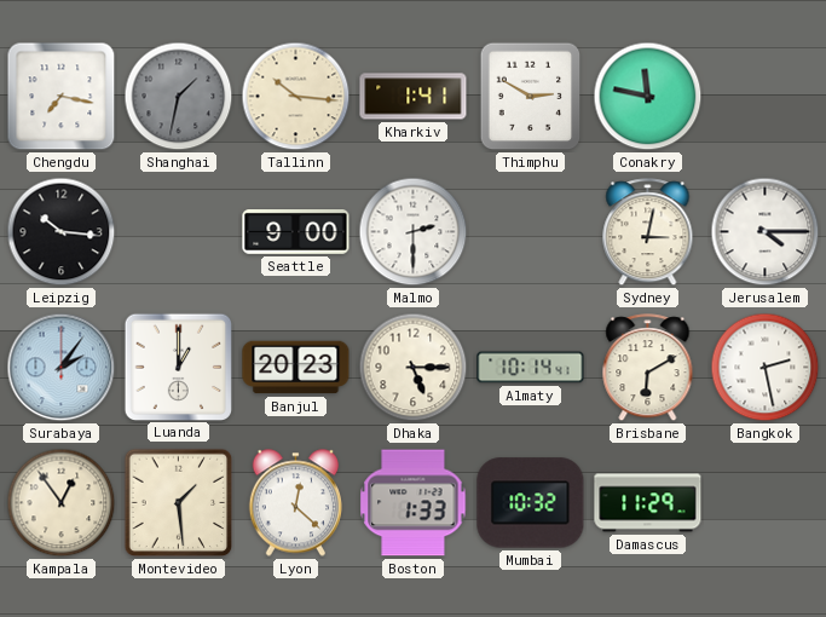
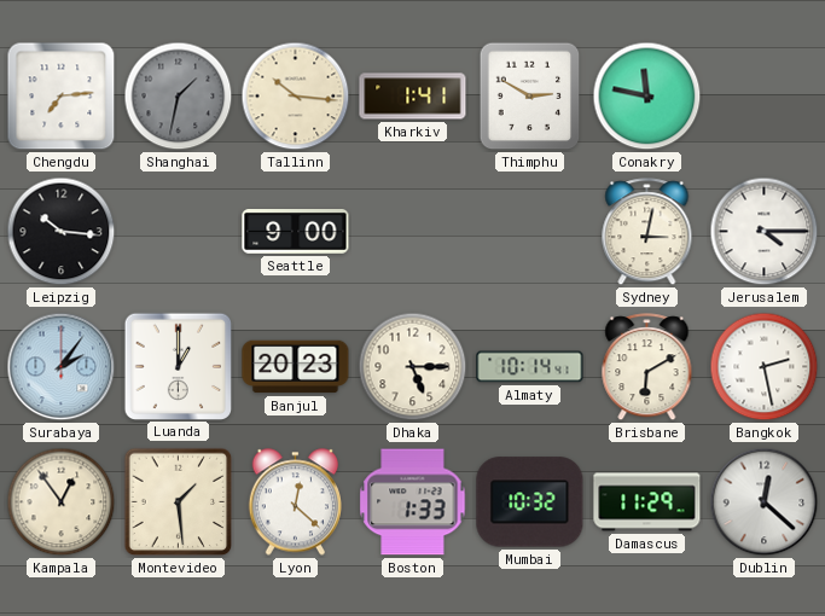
Chengdu: 7:17 -> 7:14
Malmo: 2:30 -> none
Dublin: none -> 12:22
